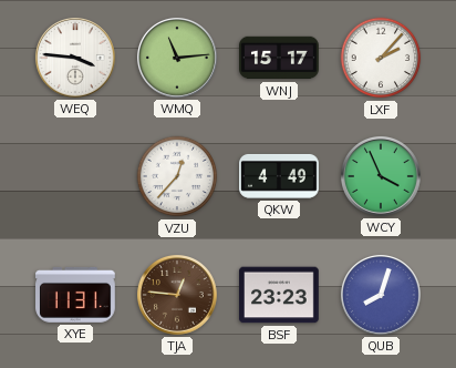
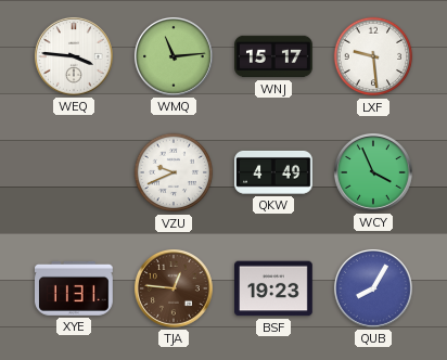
LXF: 2:07 -> 9:29
VZU: 12:37 -> 9:41
BSF: 23:23 -> 19:23
QUB: 8:03 -> 8:05
